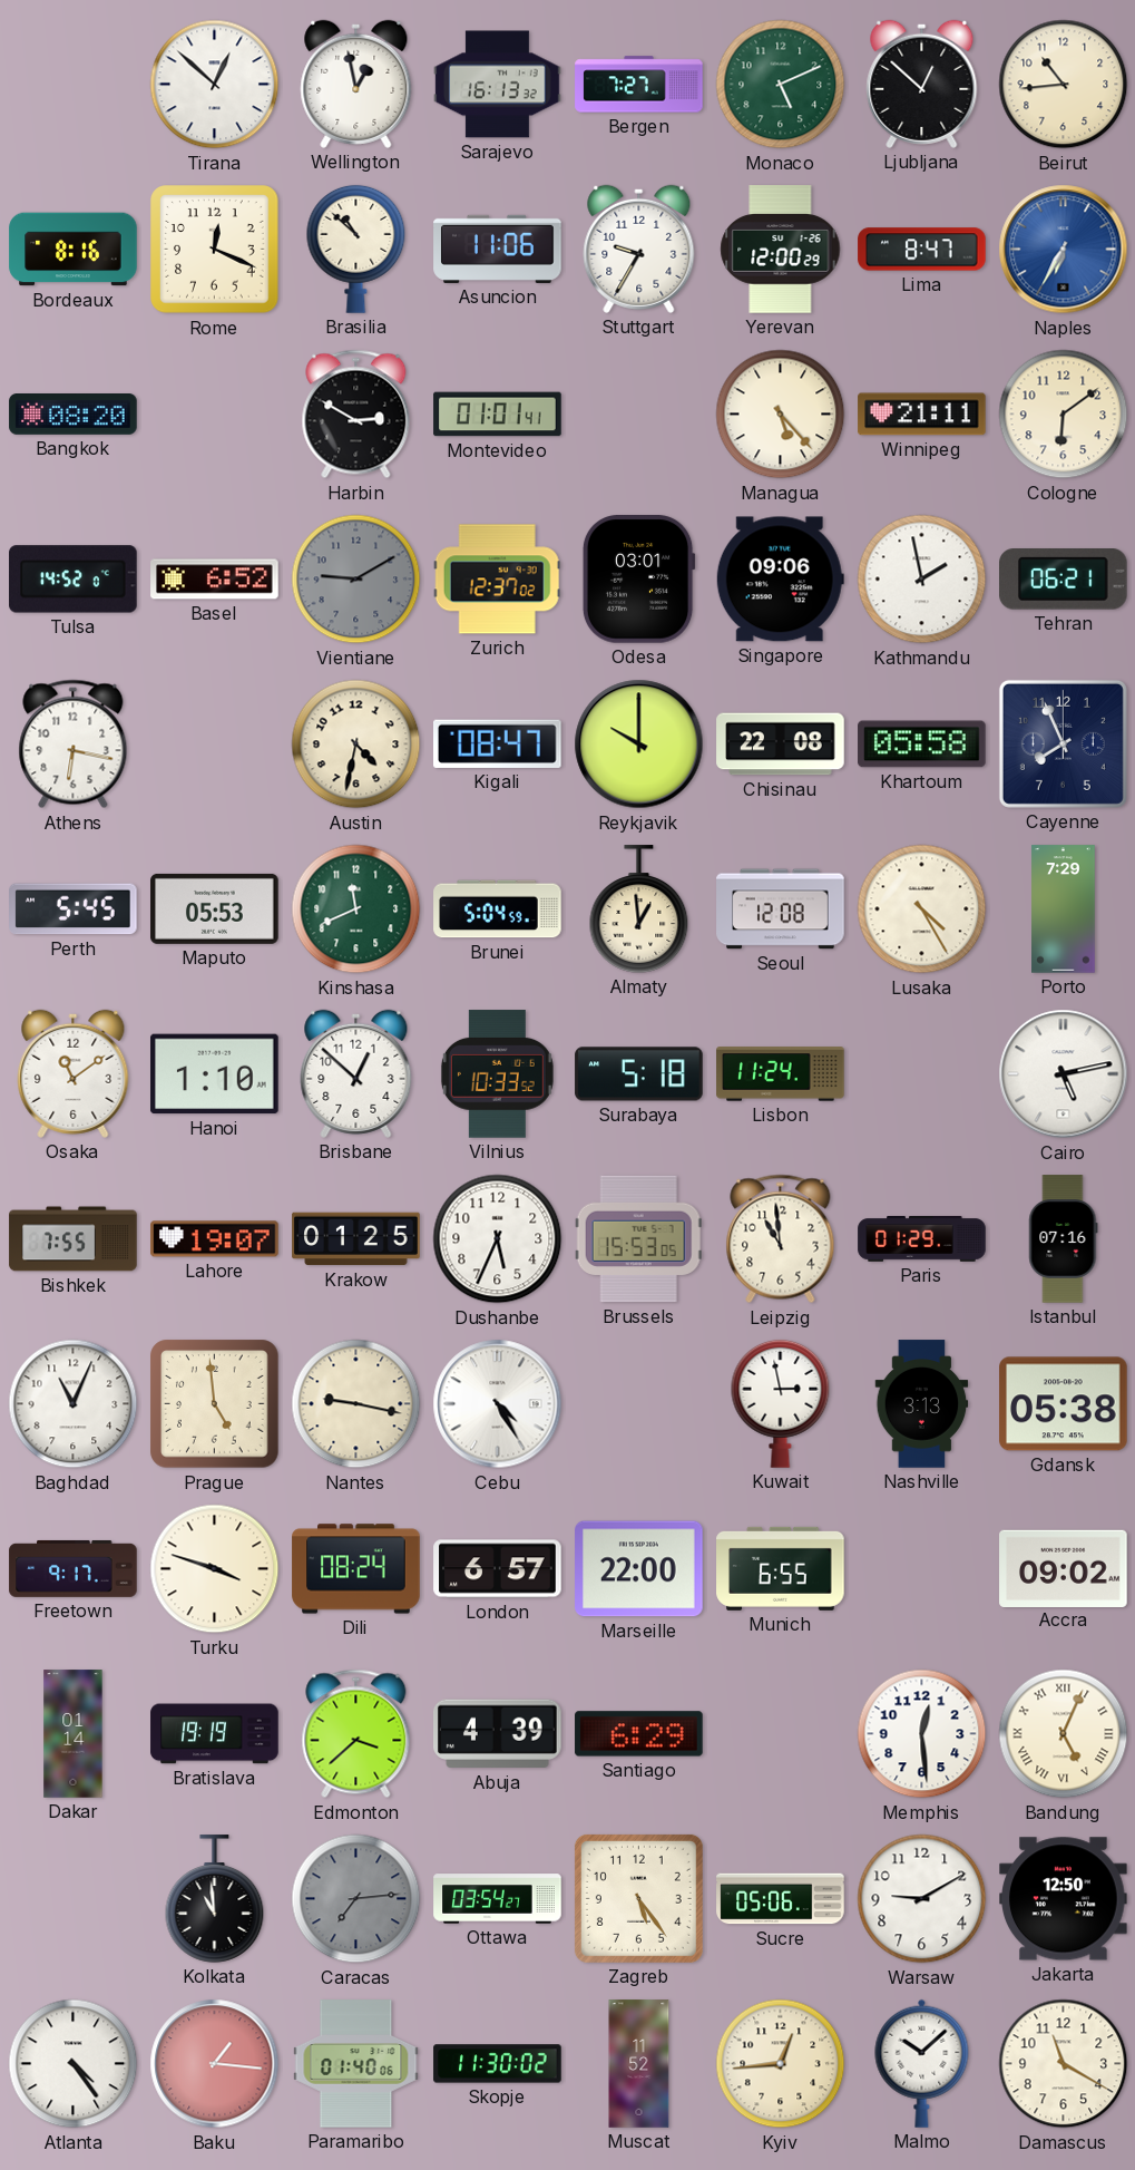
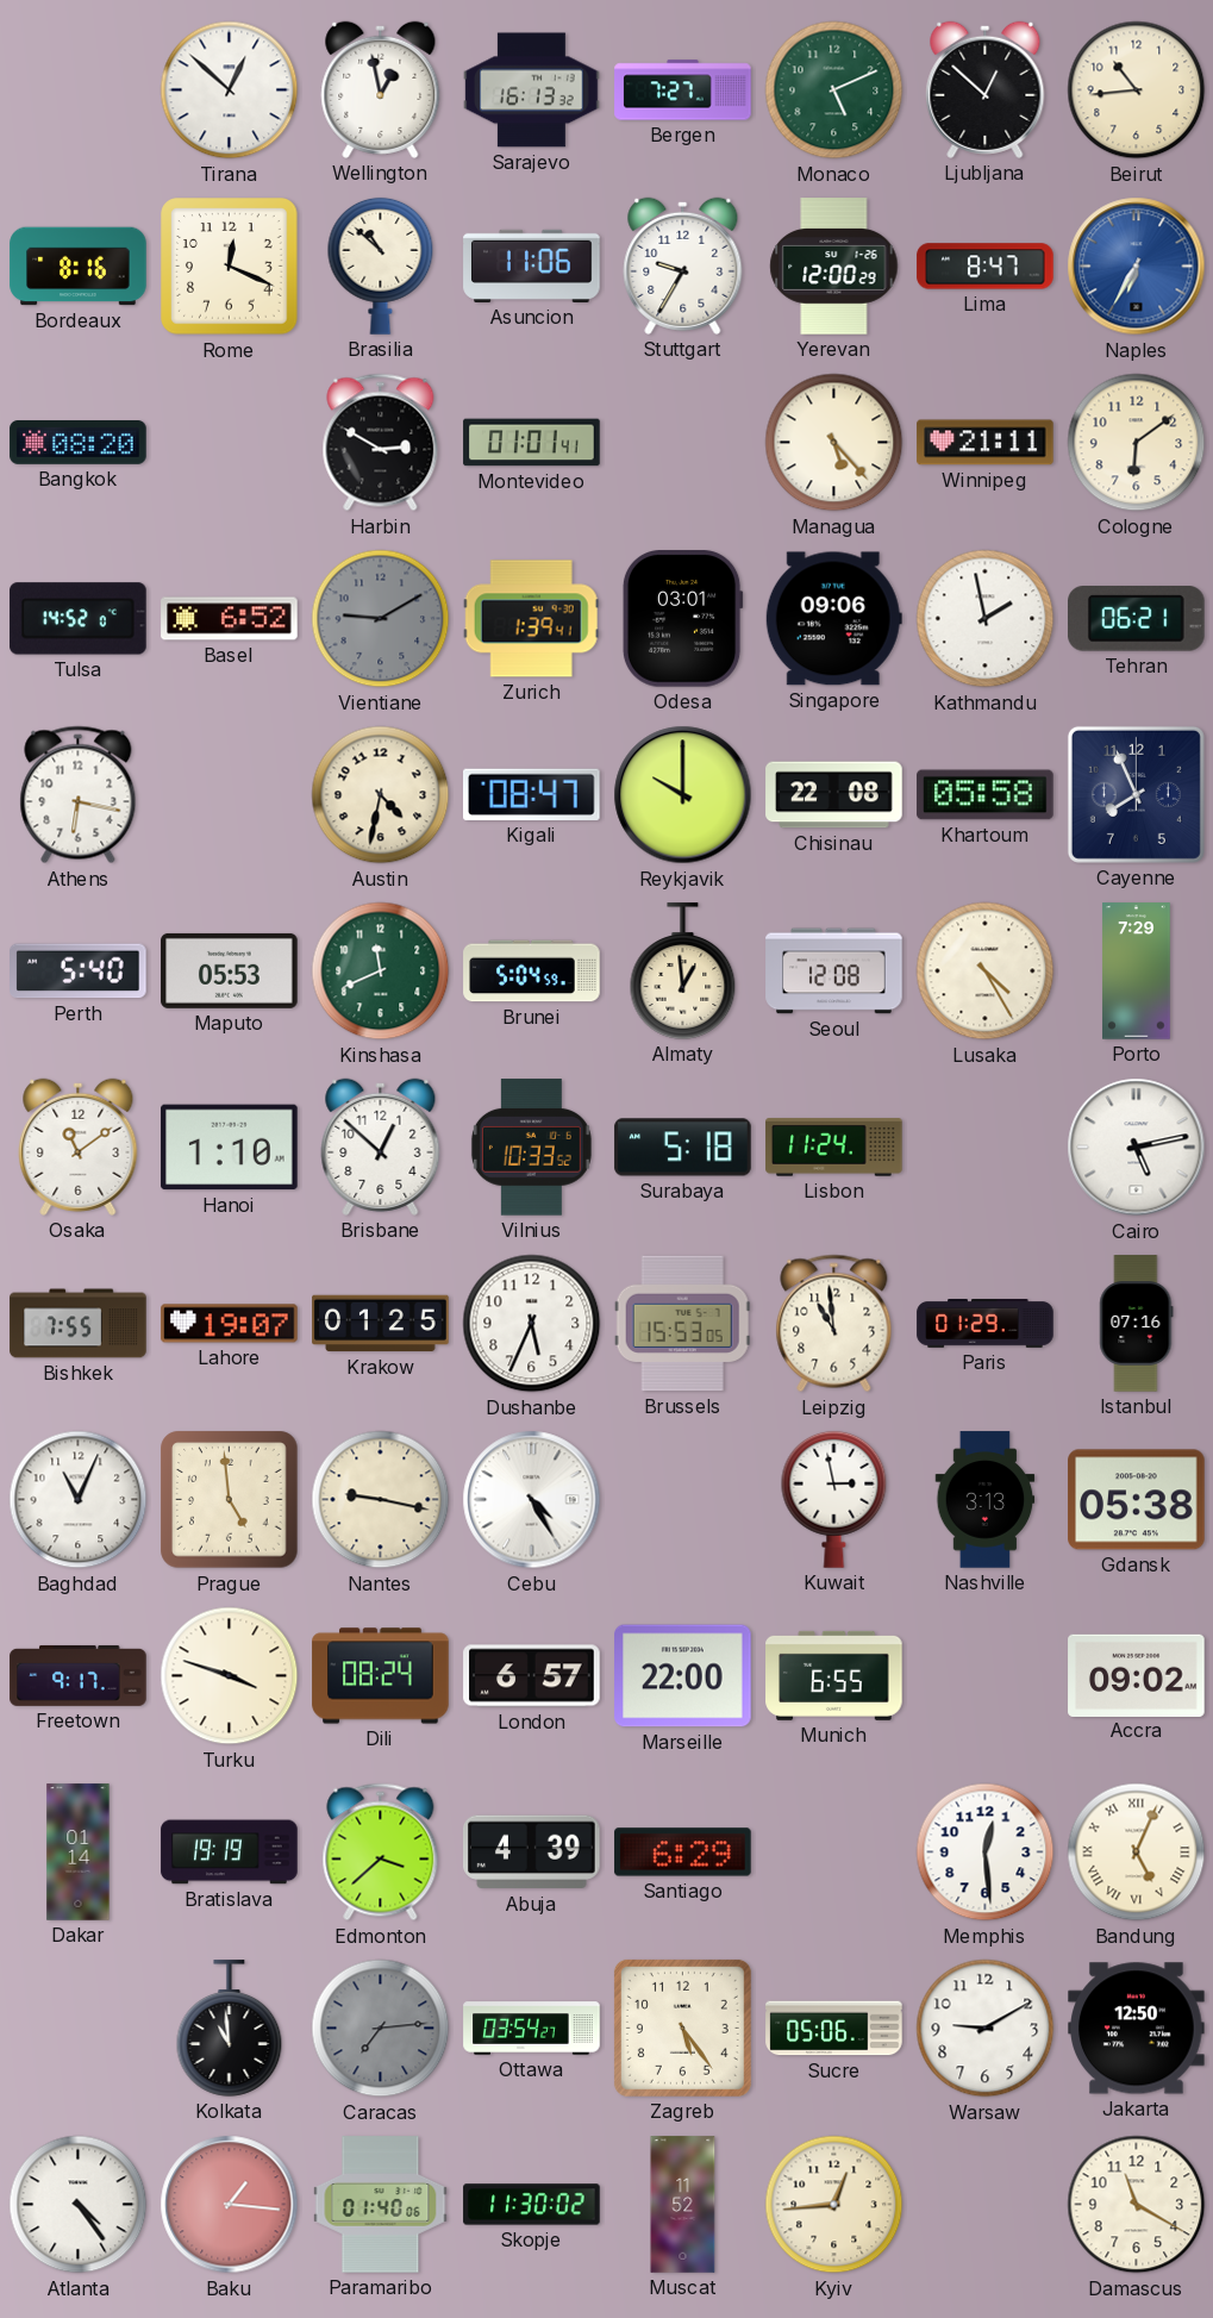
Zurich: 12:37 -> 1:39
Perth: 5:45 -> 5:40
Malmo: 10:08 -> none
